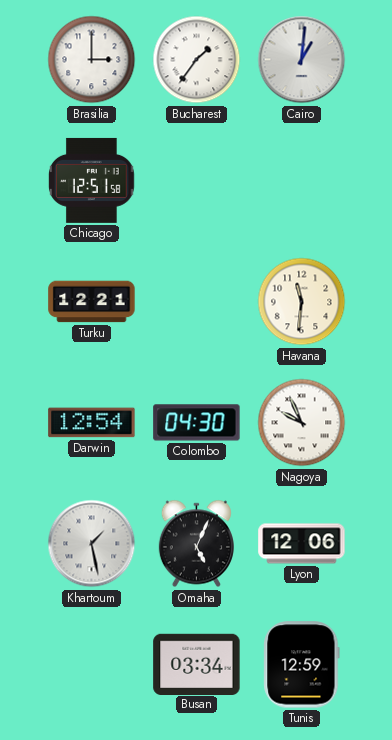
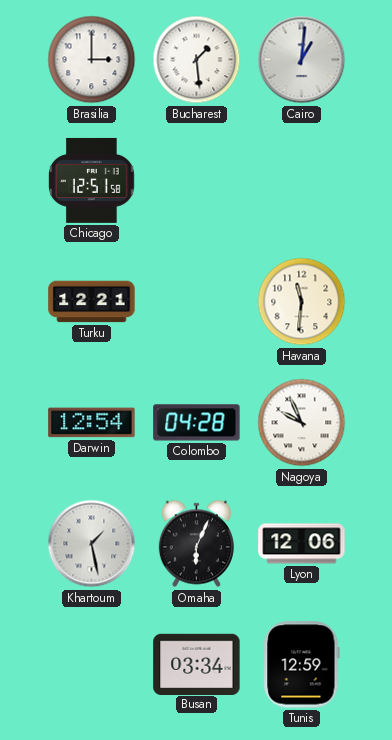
Bucharest: 1:36 -> 1:29
Colombo: 04:30 -> 04:28
Omaha: 5:04 -> 6:04
